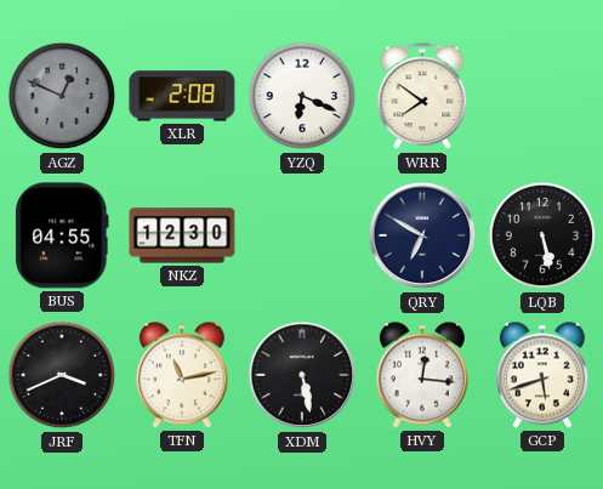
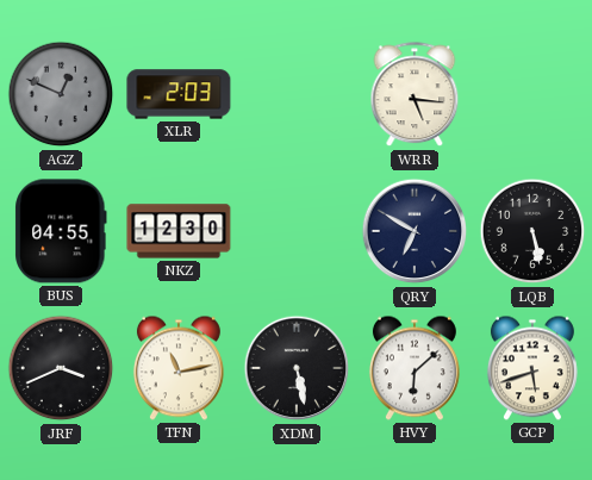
XLR: 2:08 -> 2:03
YZQ: 6:19 -> none
WRR: 7:51 -> 5:16
HVY: 12:16 -> 6:08
